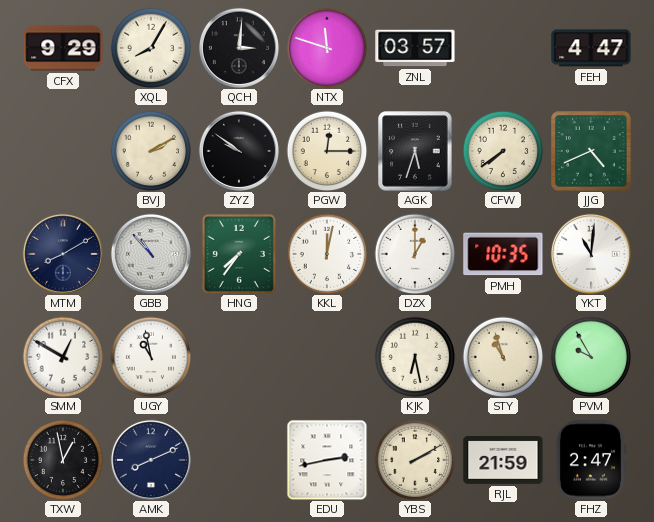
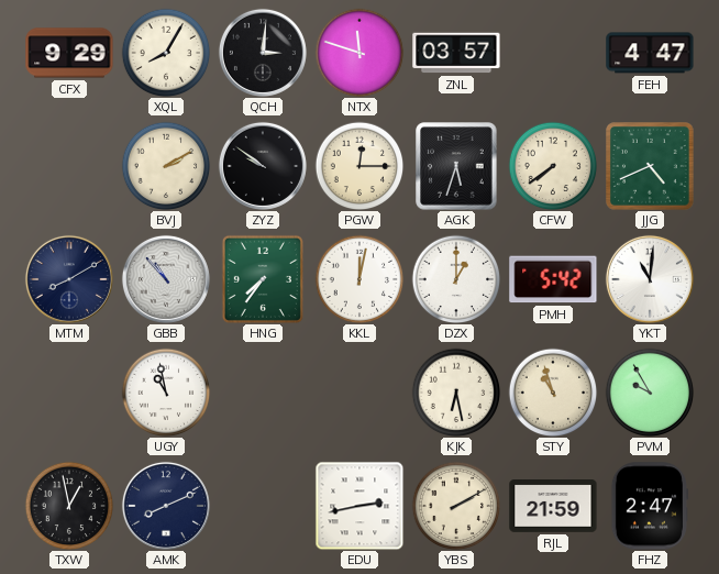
PMH: 10:35 -> 5:42
SMM: 12:50 -> none
